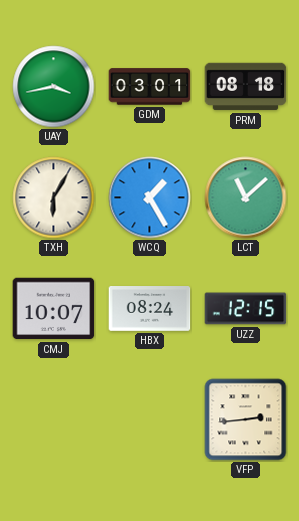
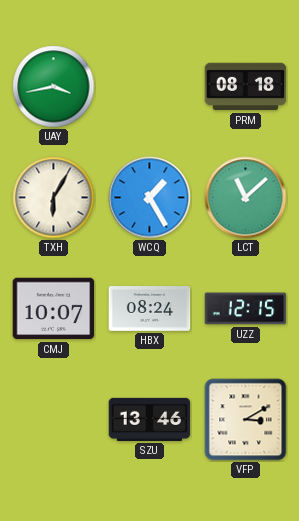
GDM: 03:01 -> none
SZU: none -> 13:46
VFP: 2:44 -> 3:10
